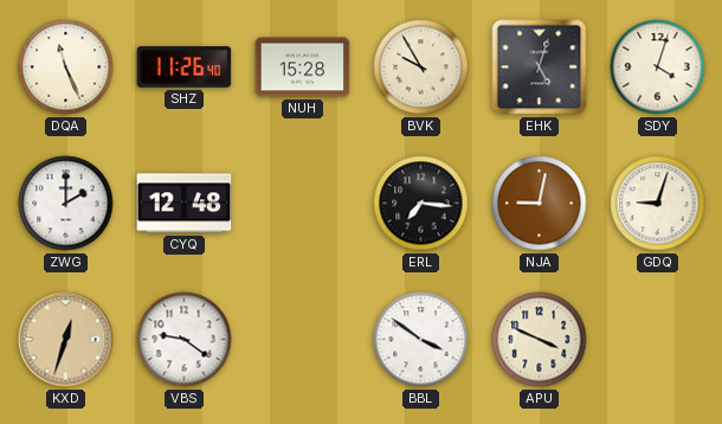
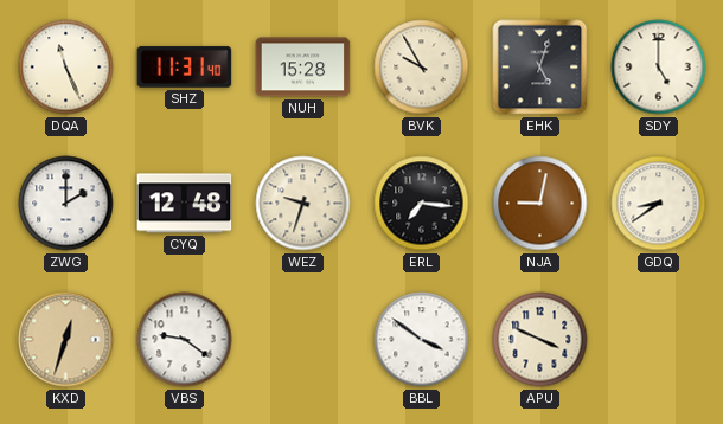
SHZ: 11:26 -> 11:31
SDY: 4:03 -> 5:00
WEZ: none -> 9:33
GDQ: 9:03 -> 8:39
